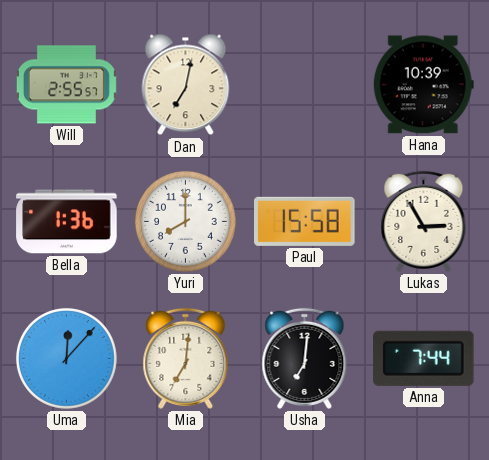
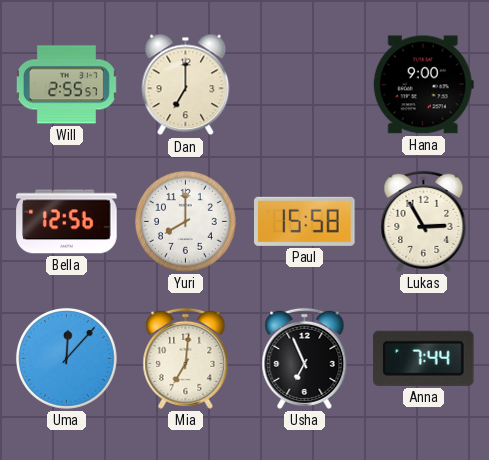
Dan: 7:02 -> 7:00
Hana: 10:39 -> 9:00
Bella: 1:36 -> 12:56
Usha: 7:01 -> 6:56
